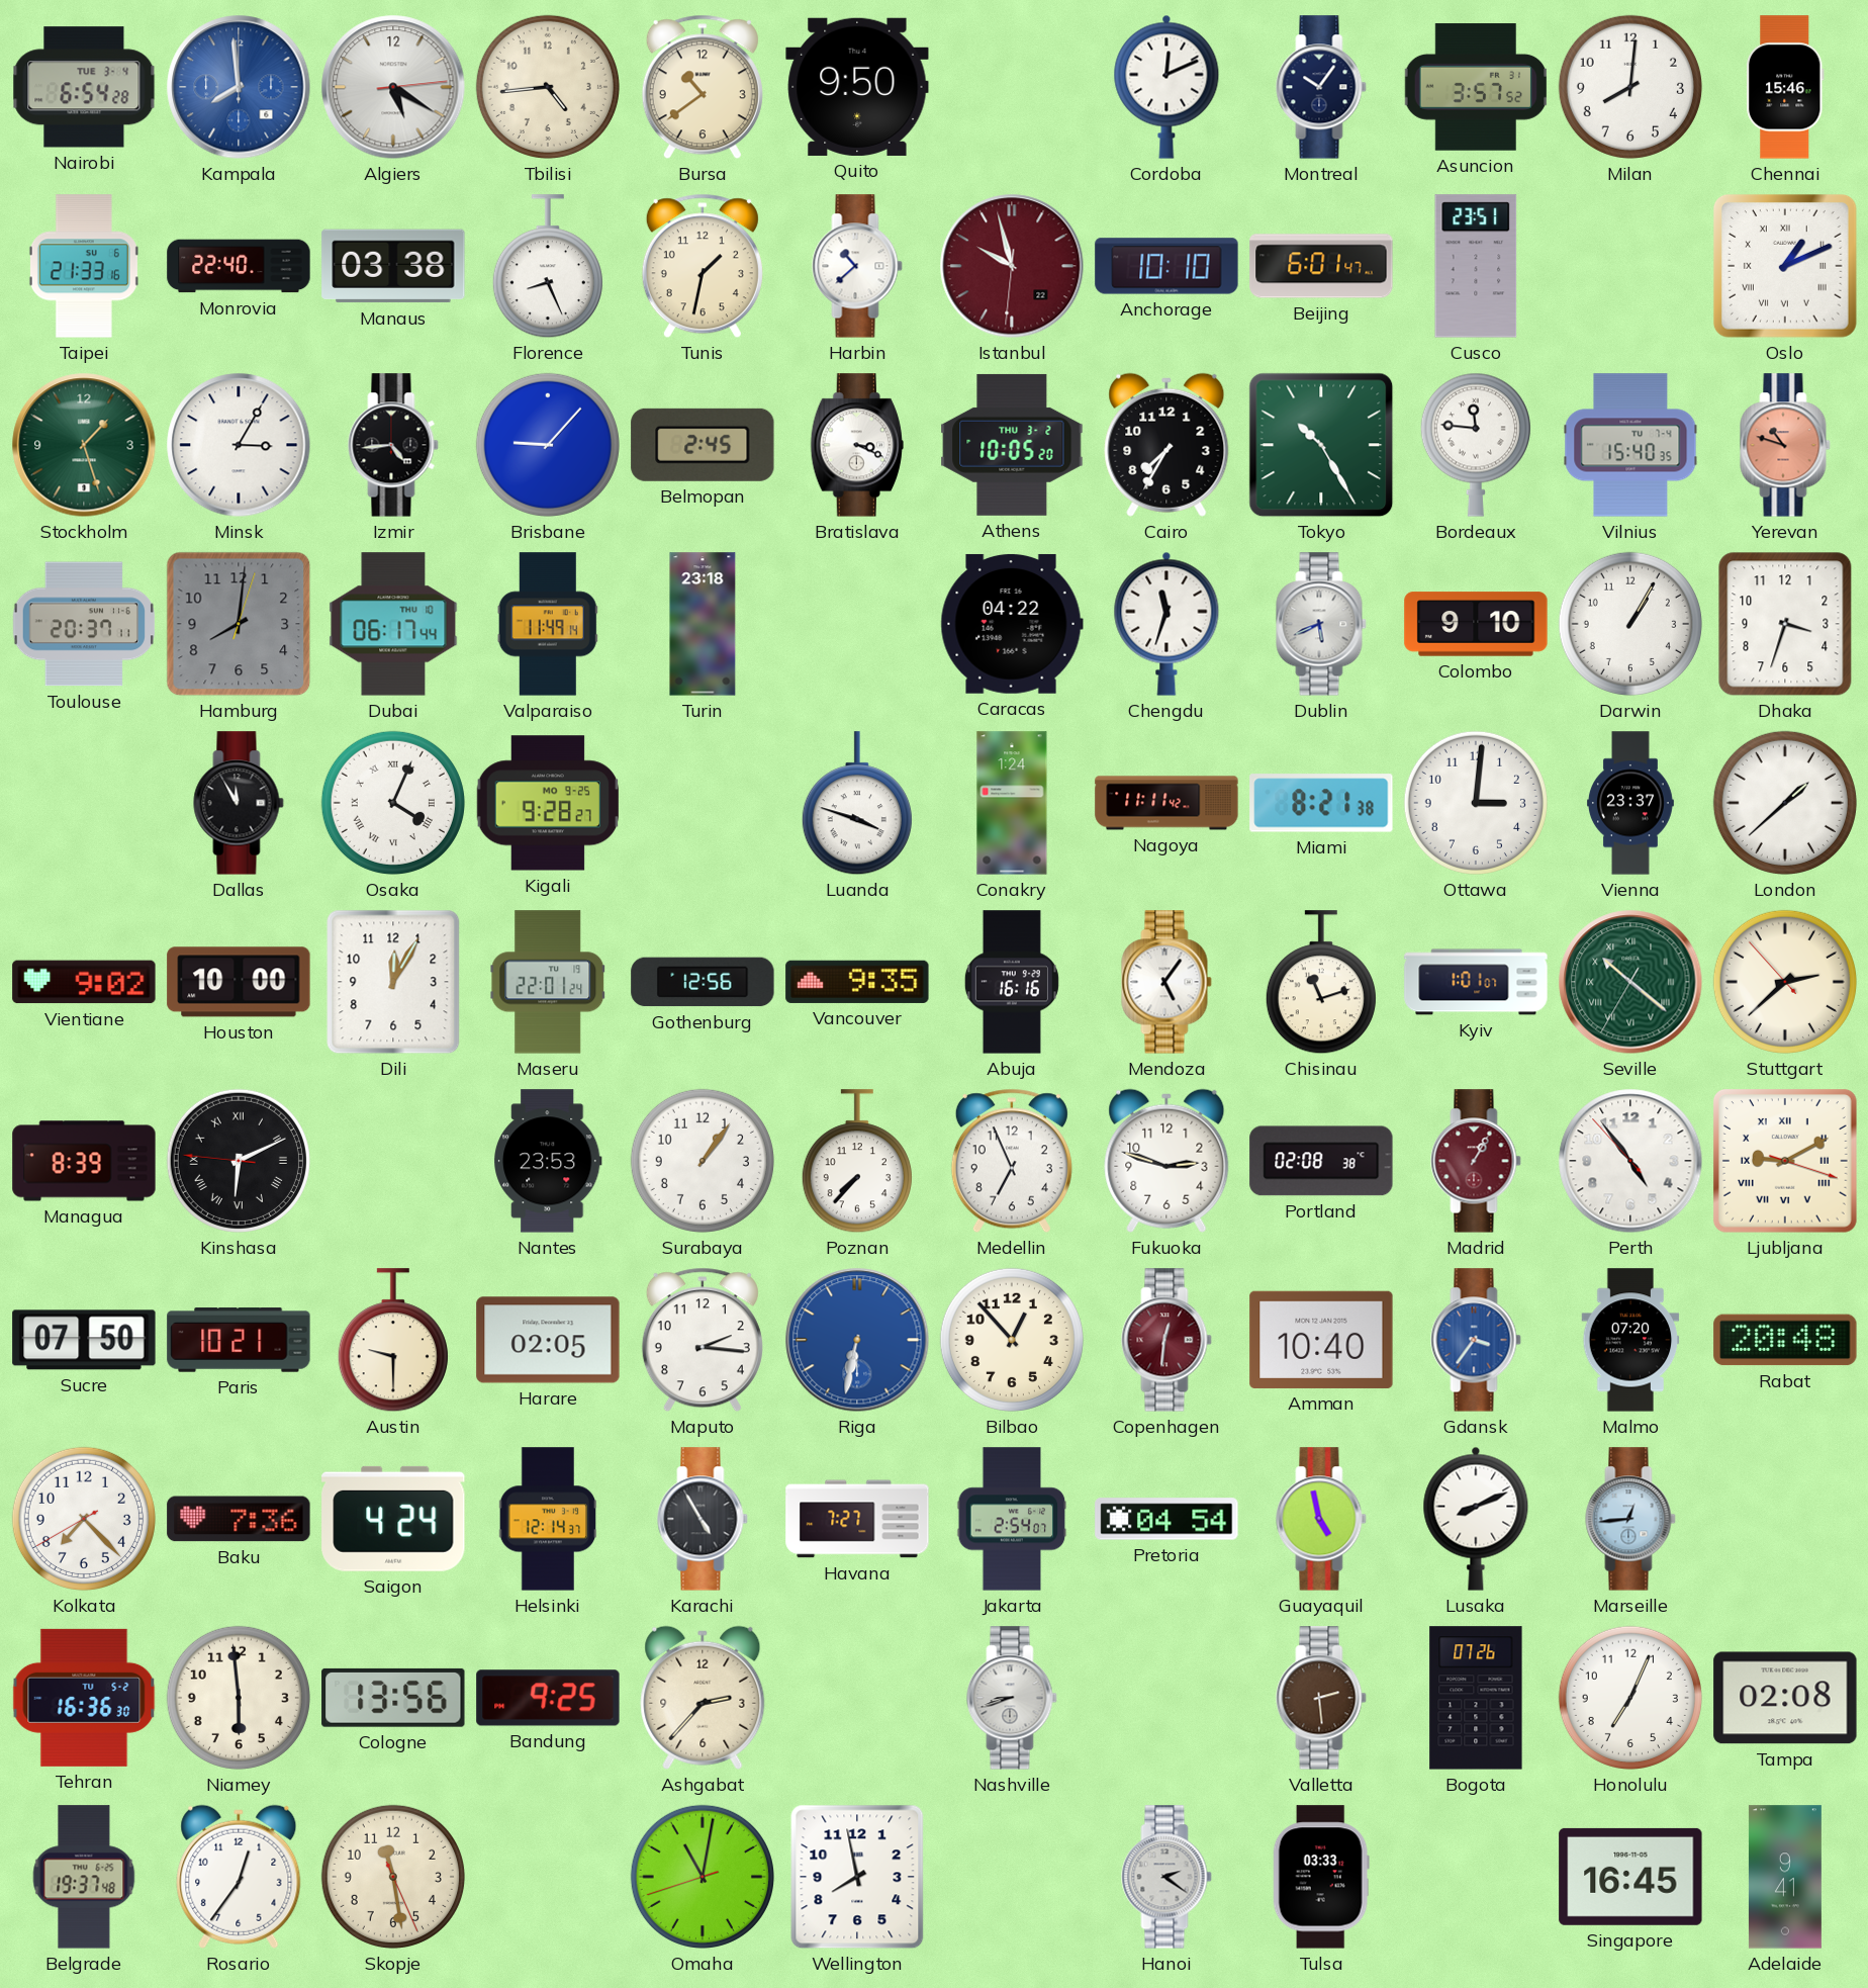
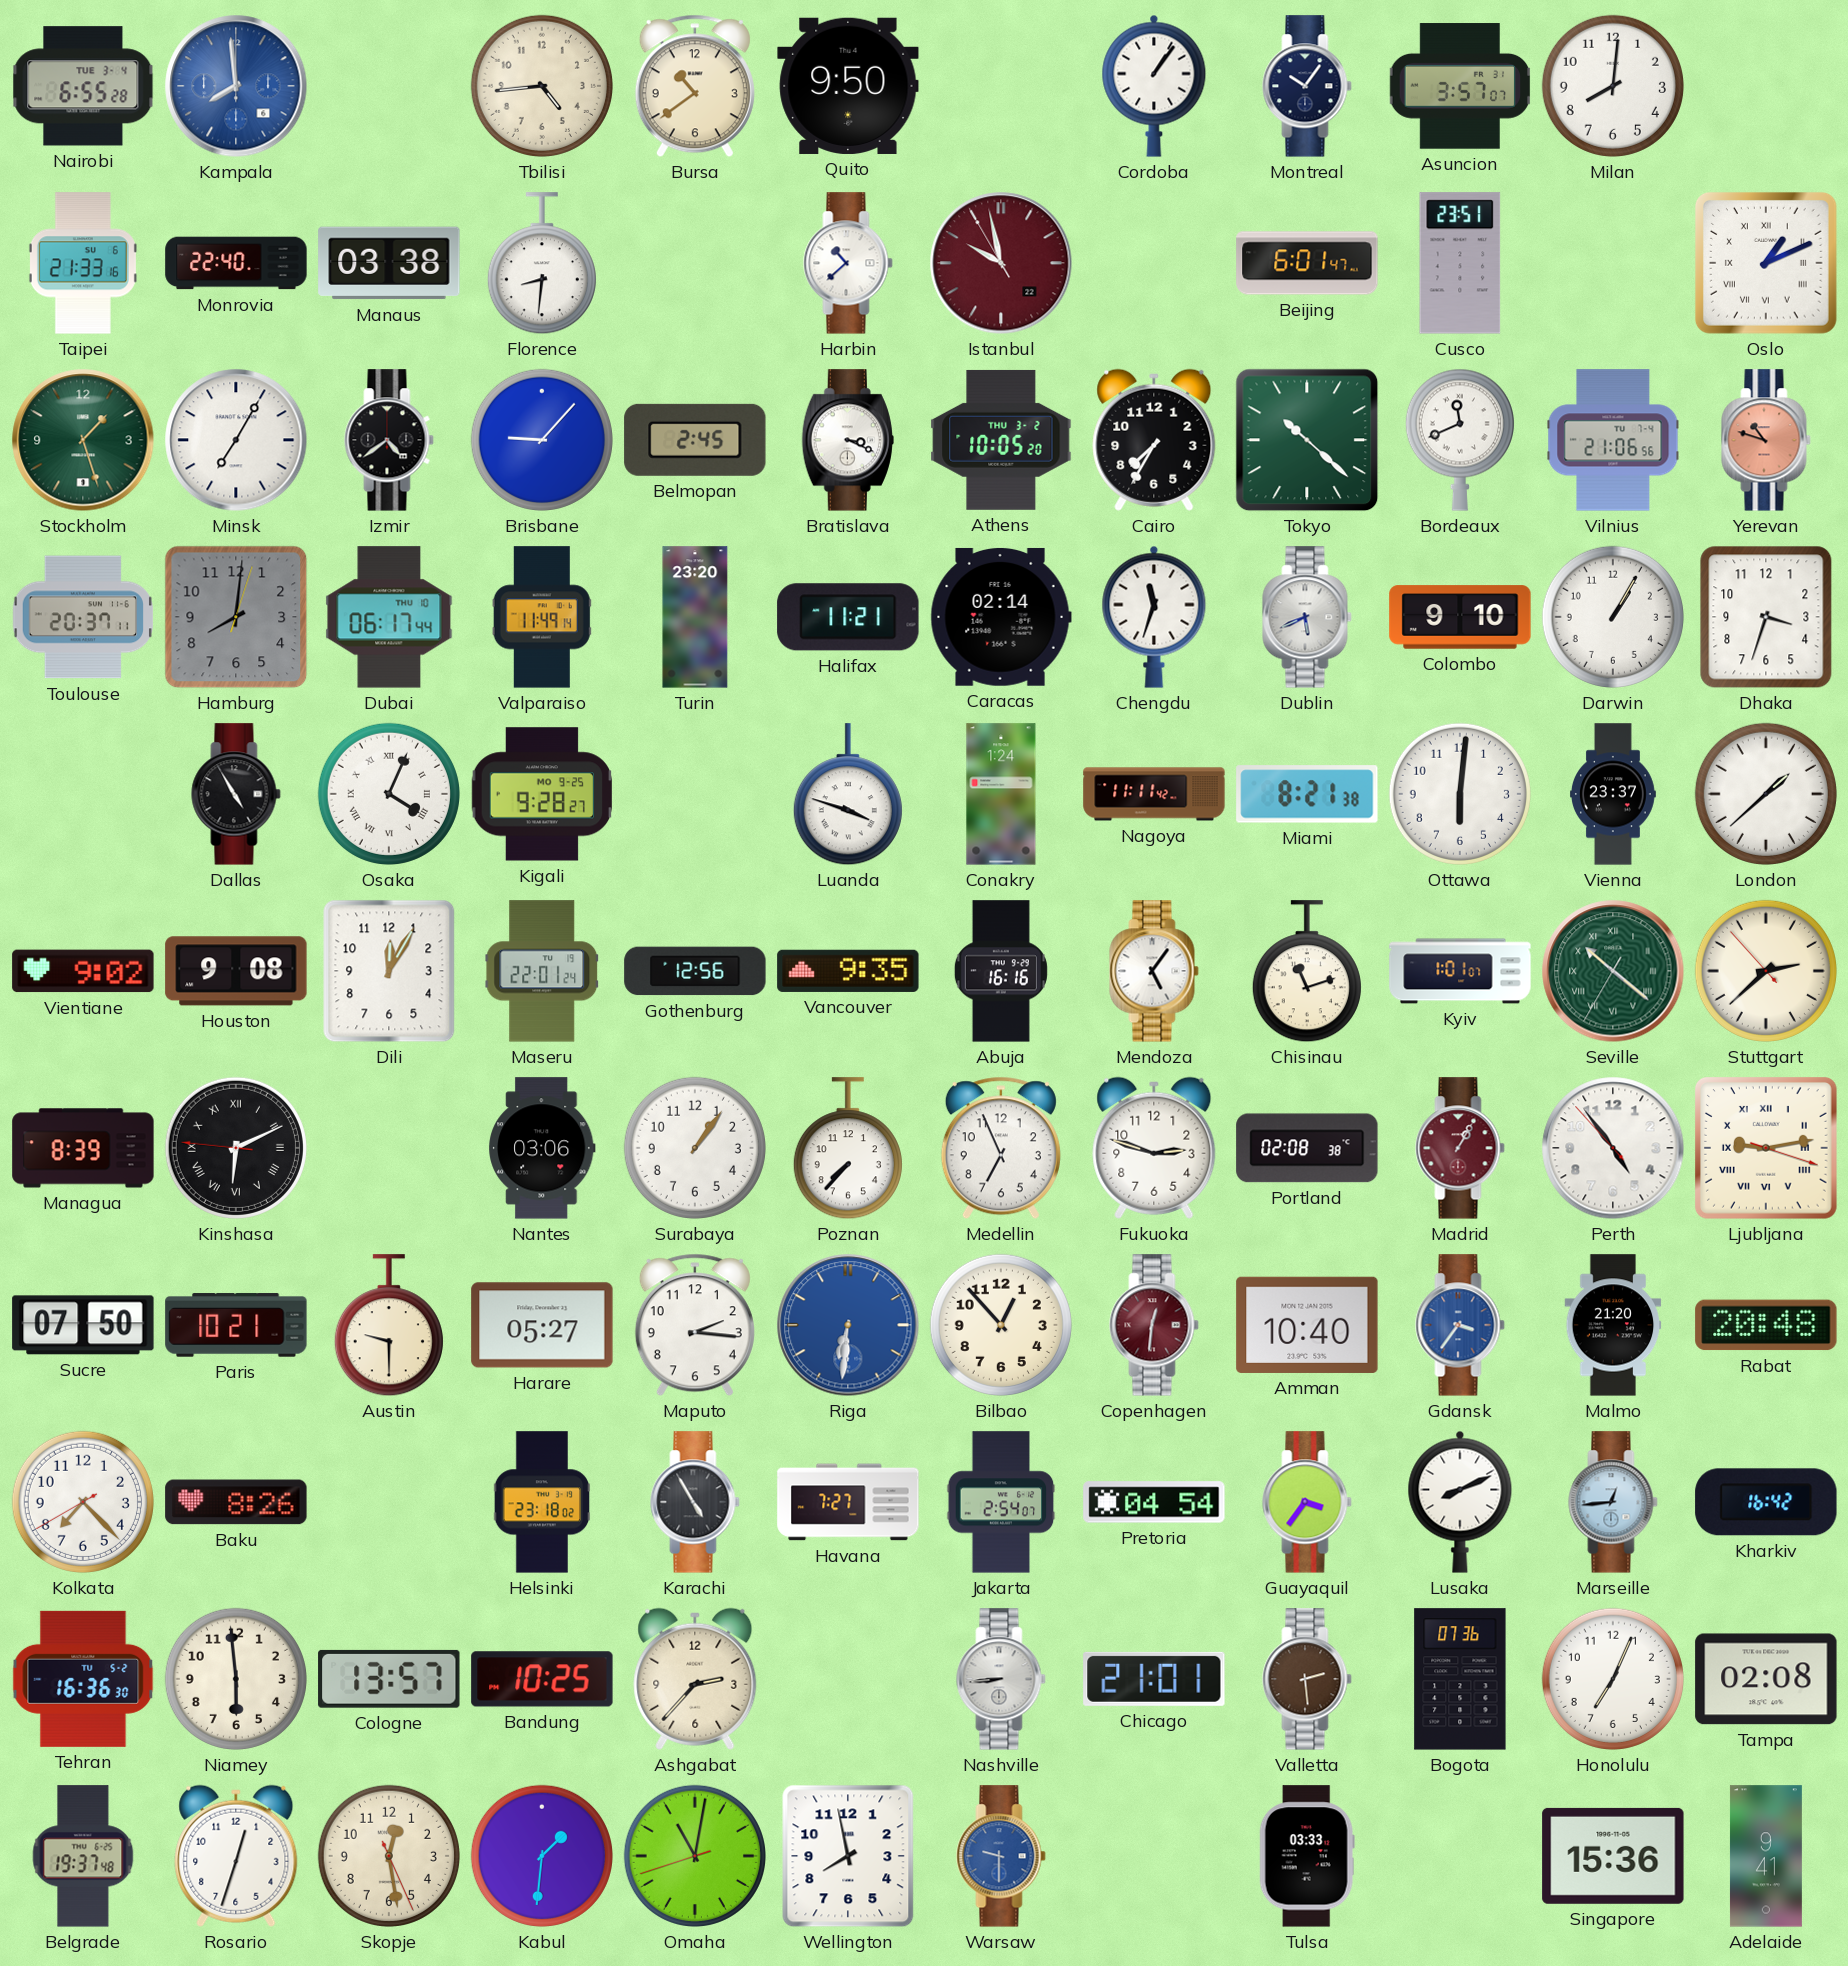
Nairobi: 6:54 -> 6:55
Algiers: 5:20 -> none
Cordoba: 12:11 -> 1:06
Asuncion: 3:57:52 -> 3:57:07
Chennai: 15:46 -> none
Florence: 8:26 -> 8:31
Tunis: 1:32 -> none
Istanbul: 9:57:31 -> 9:57:55
Anchorage: 10:10 -> none
Minsk: 3:05 -> 7:05
Izmir: 4:44 -> 4:39
Tokyo: 10:25 -> 10:22
Bordeaux: 11:46 -> 11:41
Vilnius: 15:40 -> 21:06
Turin: 23:18 -> 23:20
Halifax: none -> 11:21
Caracas: 04:22 -> 02:14
Dallas: 11:55 -> 4:55
Ottawa: 3:01 -> 6:01
Houston: 10:00 -> 9:08
Nantes: 23:53 -> 03:06
Ljubljana: 9:10 -> 9:13
Harare: 02:05 -> 05:27
Riga: 6:32 -> 6:31
Malmo: 07:20 -> 21:20
Baku: 7:36 -> 8:26
Saigon: 4:24 -> none
Helsinki: 12:14 -> 23:18
Guayaquil: 4:58 -> 3:36
Kharkiv: none -> 16:42
Cologne: 13:56 -> 13:57
Bandung: 9:25 -> 10:25
Nashville: 8:42 -> 8:44
Chicago: none -> 21:01
Bogota: 07:26 -> 07:36
Rosario: 12:36 -> 12:33
Skopje: 11:28 -> 12:28
Kabul: none -> 1:31
Warsaw: none -> 9:30
Hanoi: 2:21 -> none
Singapore: 16:45 -> 15:36
